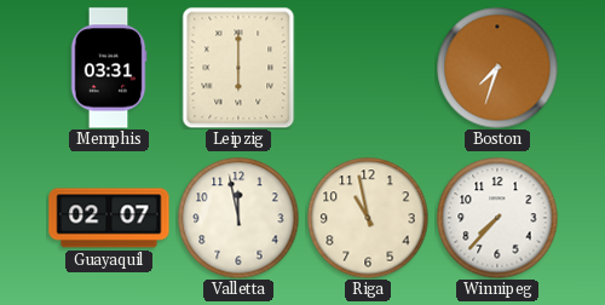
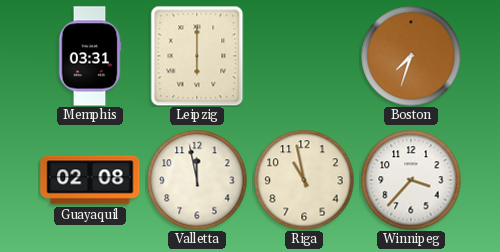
Guayaquil: 02:07 -> 02:08
Winnipeg: 7:37 -> 3:37
